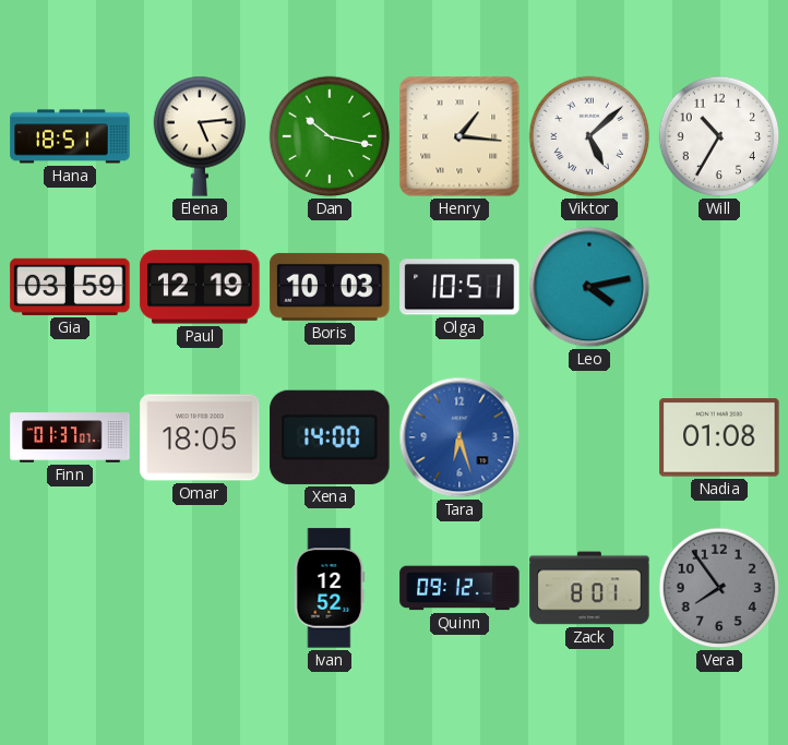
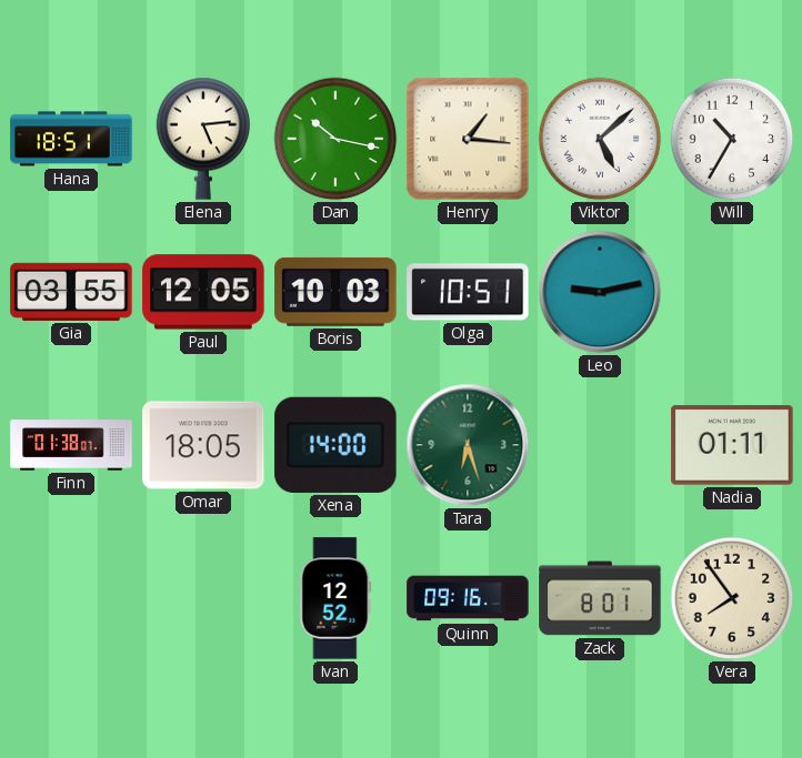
Gia: 03:59 -> 03:55
Paul: 12:19 -> 12:05
Leo: 4:13 -> 9:13
Finn: 01:37 -> 01:38
Tara dial: blue -> green
Nadia: 01:08 -> 01:11
Quinn: 09:12 -> 09:16
Vera dial: grey -> cream
